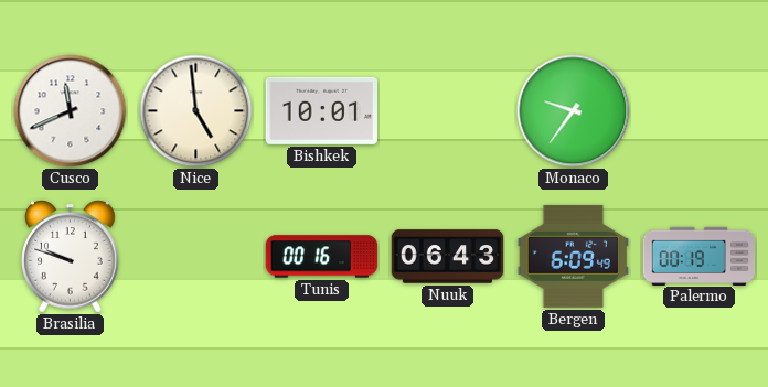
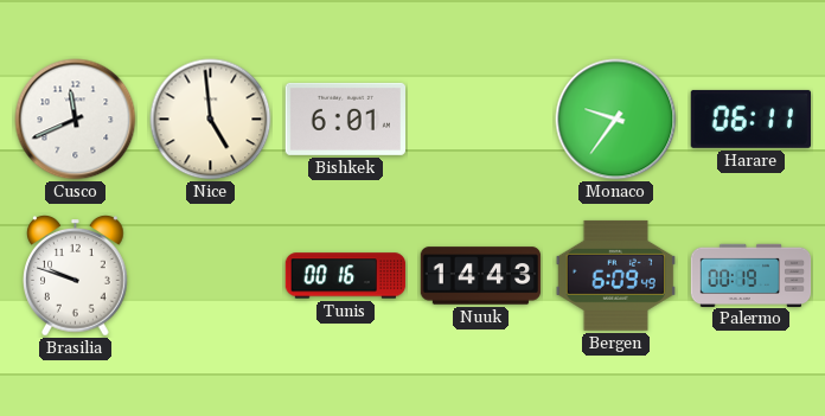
Bishkek: 10:01 -> 6:01
Harare: none -> 06:11
Nuuk: 06:43 -> 14:43
